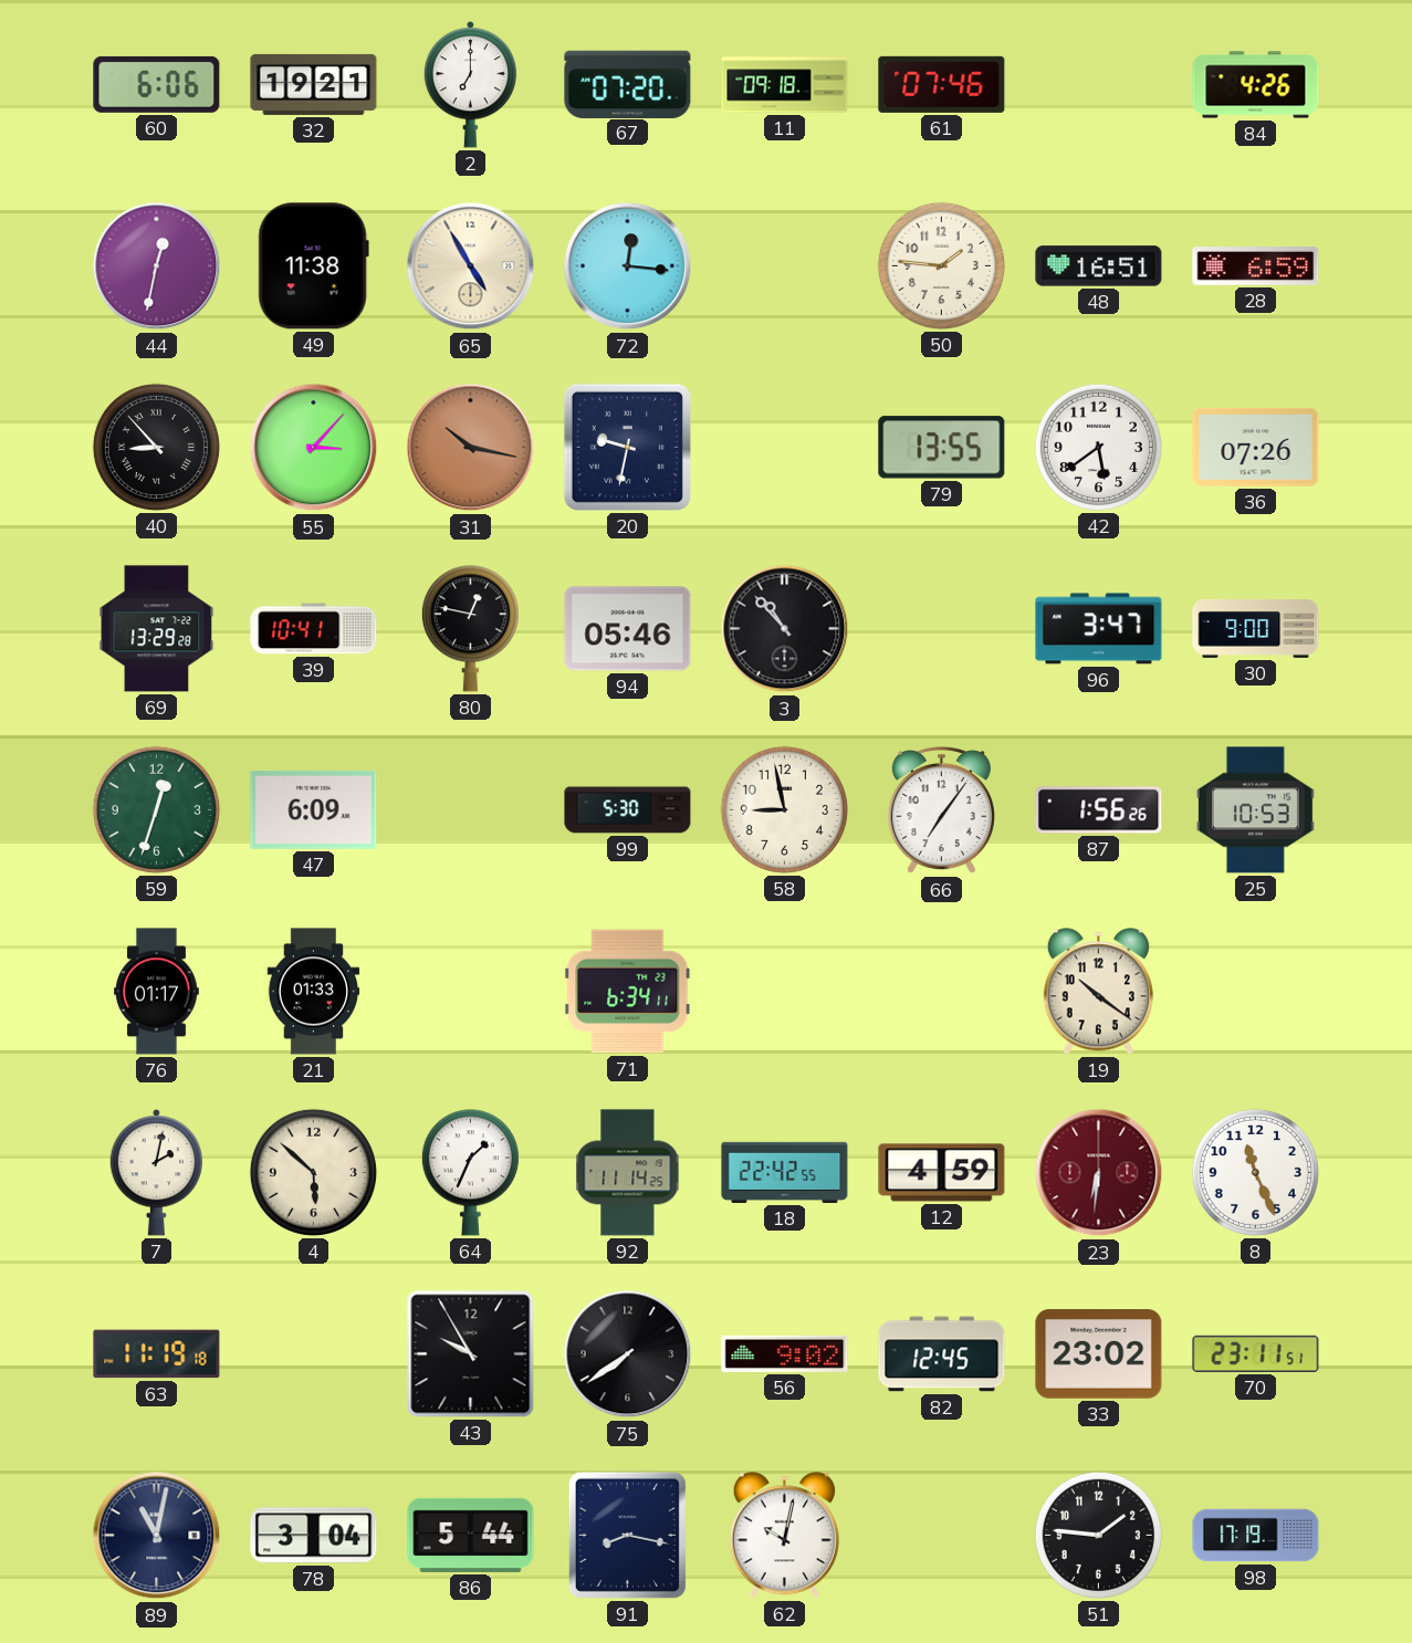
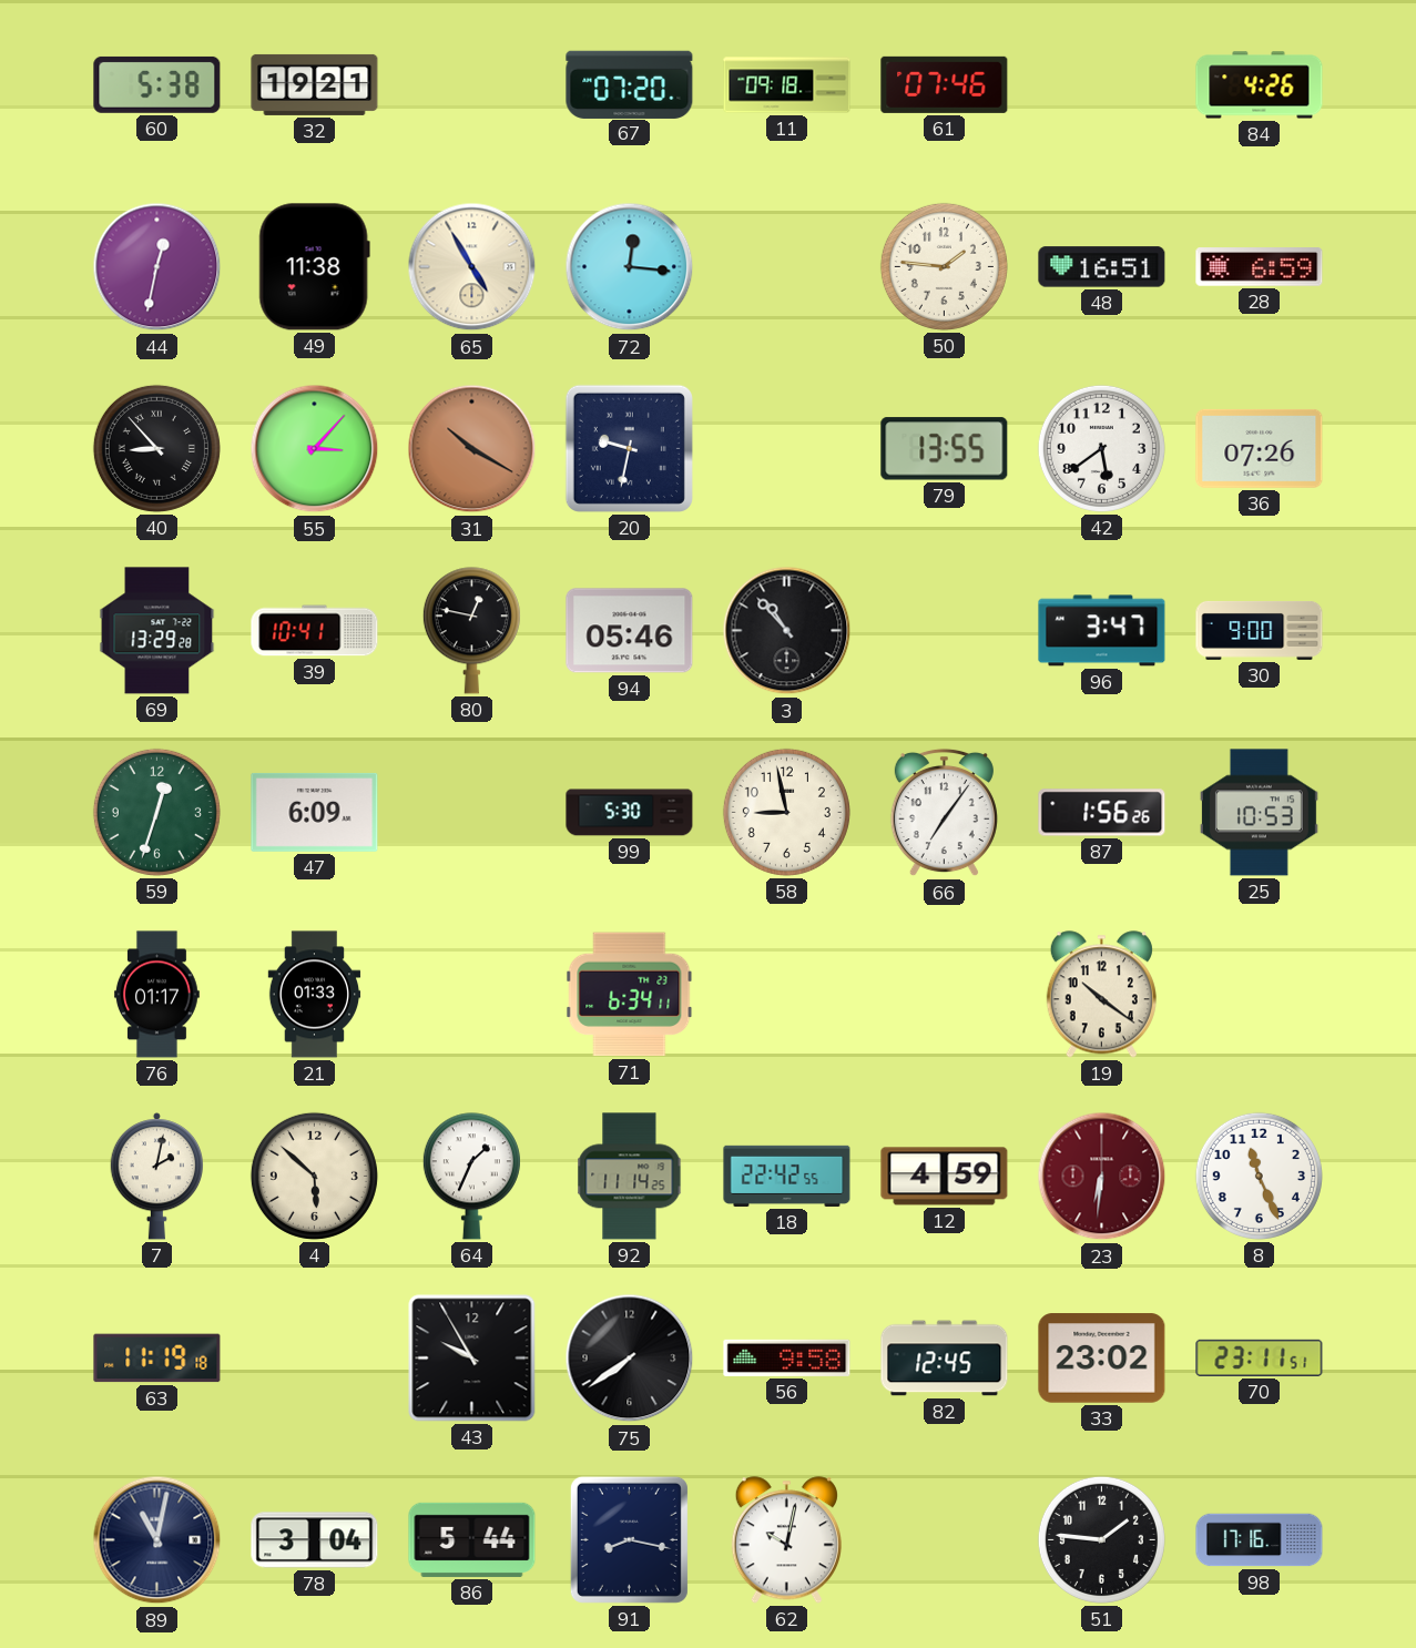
60: 6:06 -> 5:38
2: 7:00 -> none
31: 10:17 -> 10:20
56: 9:02 -> 9:58
98: 17:19 -> 17:16
